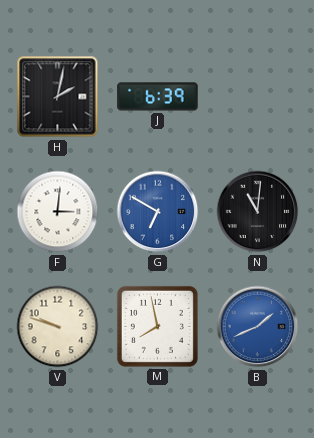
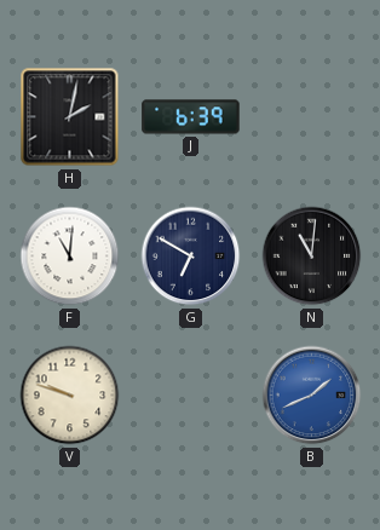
F: 3:01 -> 11:01
G dial: blue -> navy
M: 7:58 -> none
